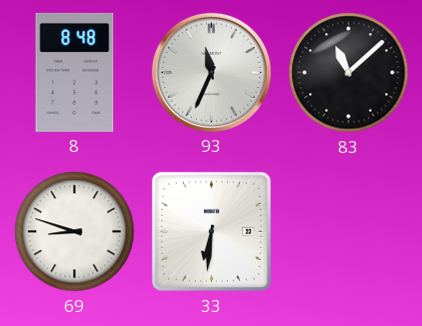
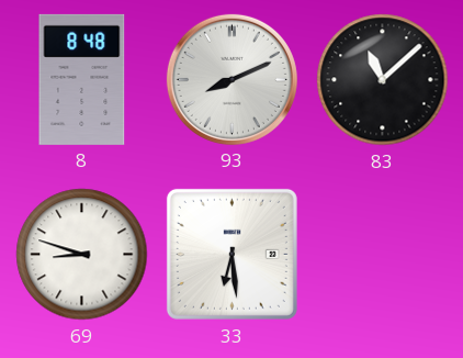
93: 11:34 -> 8:11
33: 6:31 -> 6:29
